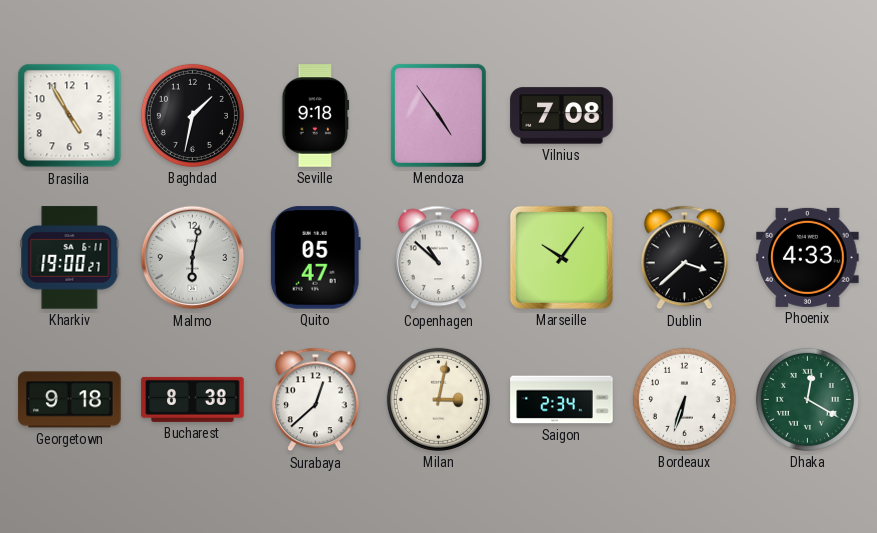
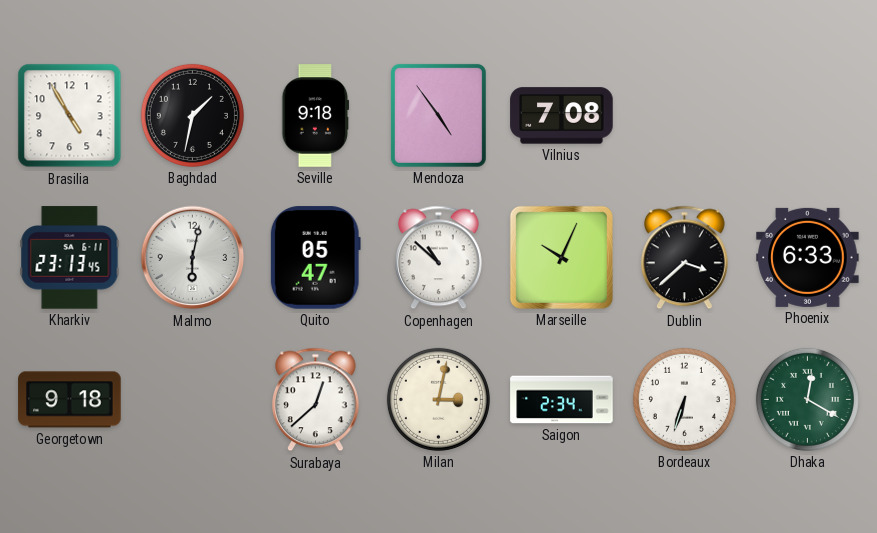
Kharkiv: 19:00 -> 23:13
Marseille: 10:06 -> 10:04
Phoenix: 4:33 -> 6:33
Bucharest: 8:38 -> none
